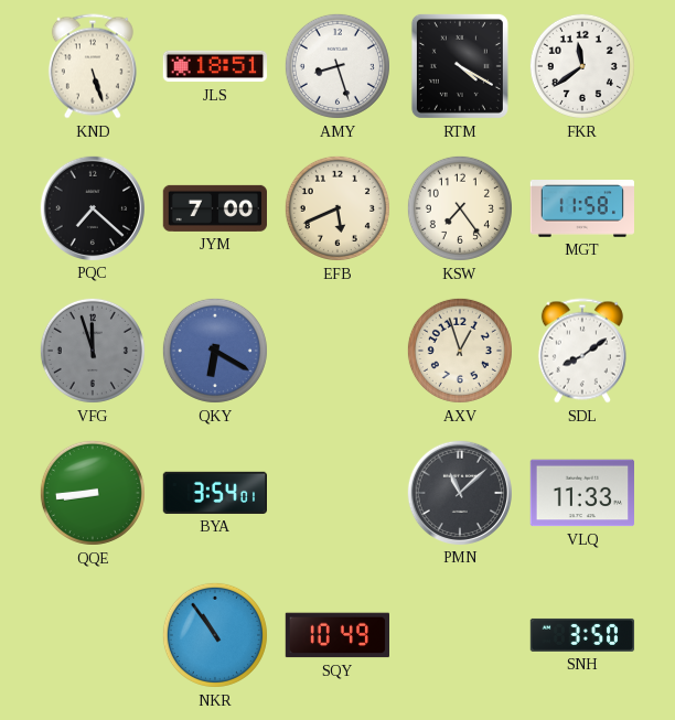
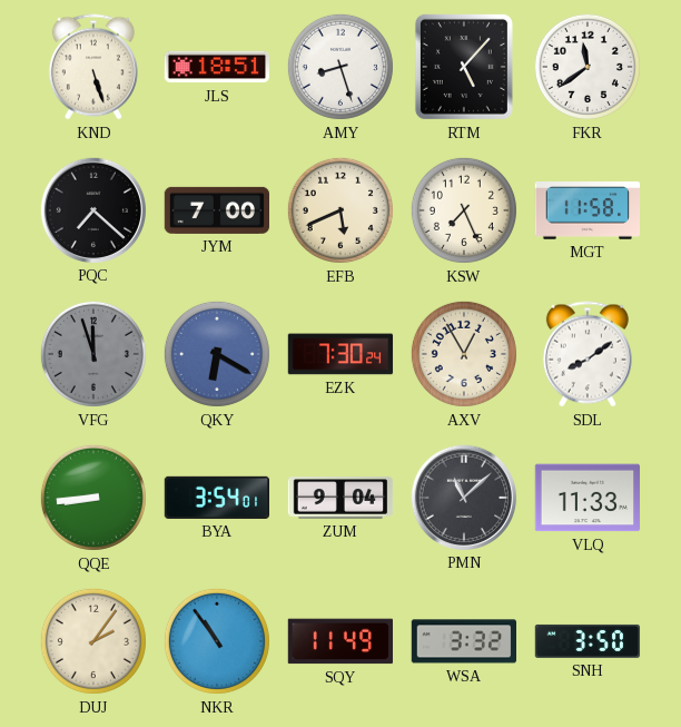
RTM: 4:20 -> 5:07
KSW: 7:24 -> 7:26
EZK: none -> 7:30
AXV: 12:57 -> 12:55
ZUM: none -> 9:04
DUJ: none -> 2:06
SQY: 10:49 -> 11:49
WSA: none -> 3:32
